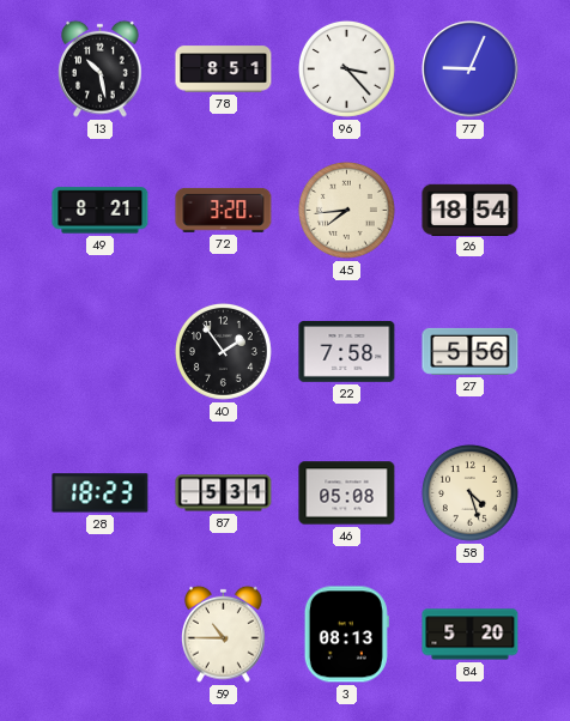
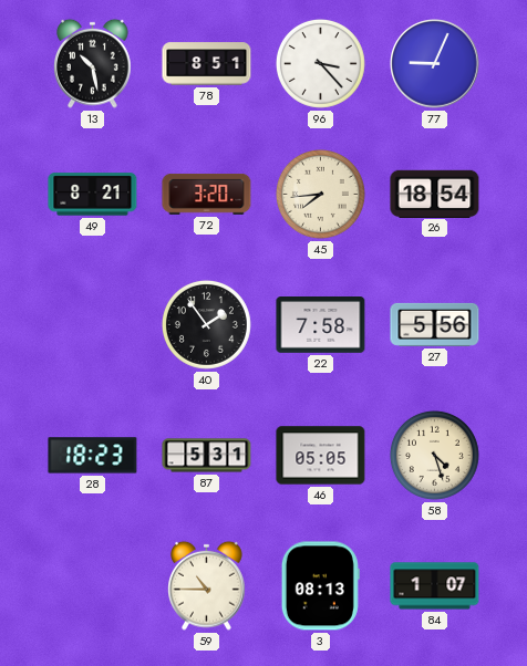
46: 05:08 -> 05:05
84: 5:20 -> 1:07
